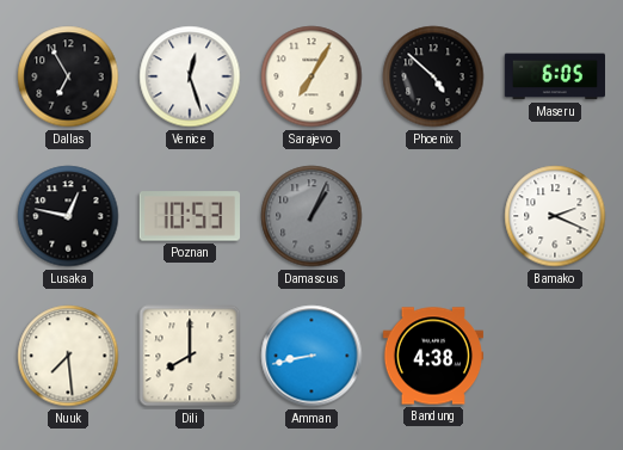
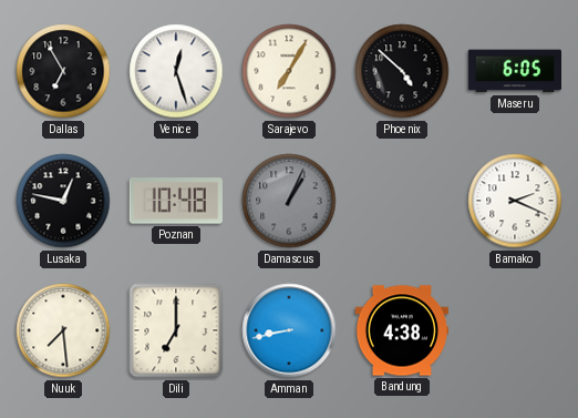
Poznan: 10:53 -> 10:48
Dili: 8:00 -> 7:00
